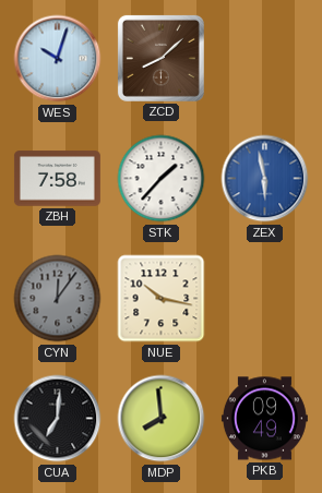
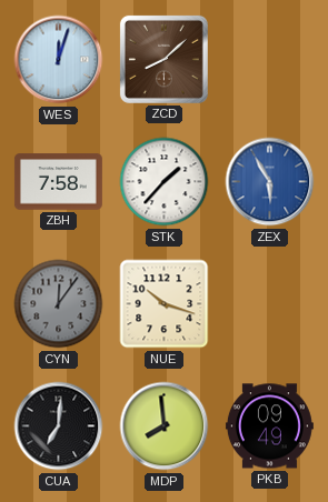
WES: 10:03 -> 12:03
ZEX: 5:58 -> 5:55
NUE: 10:17 -> 10:18
